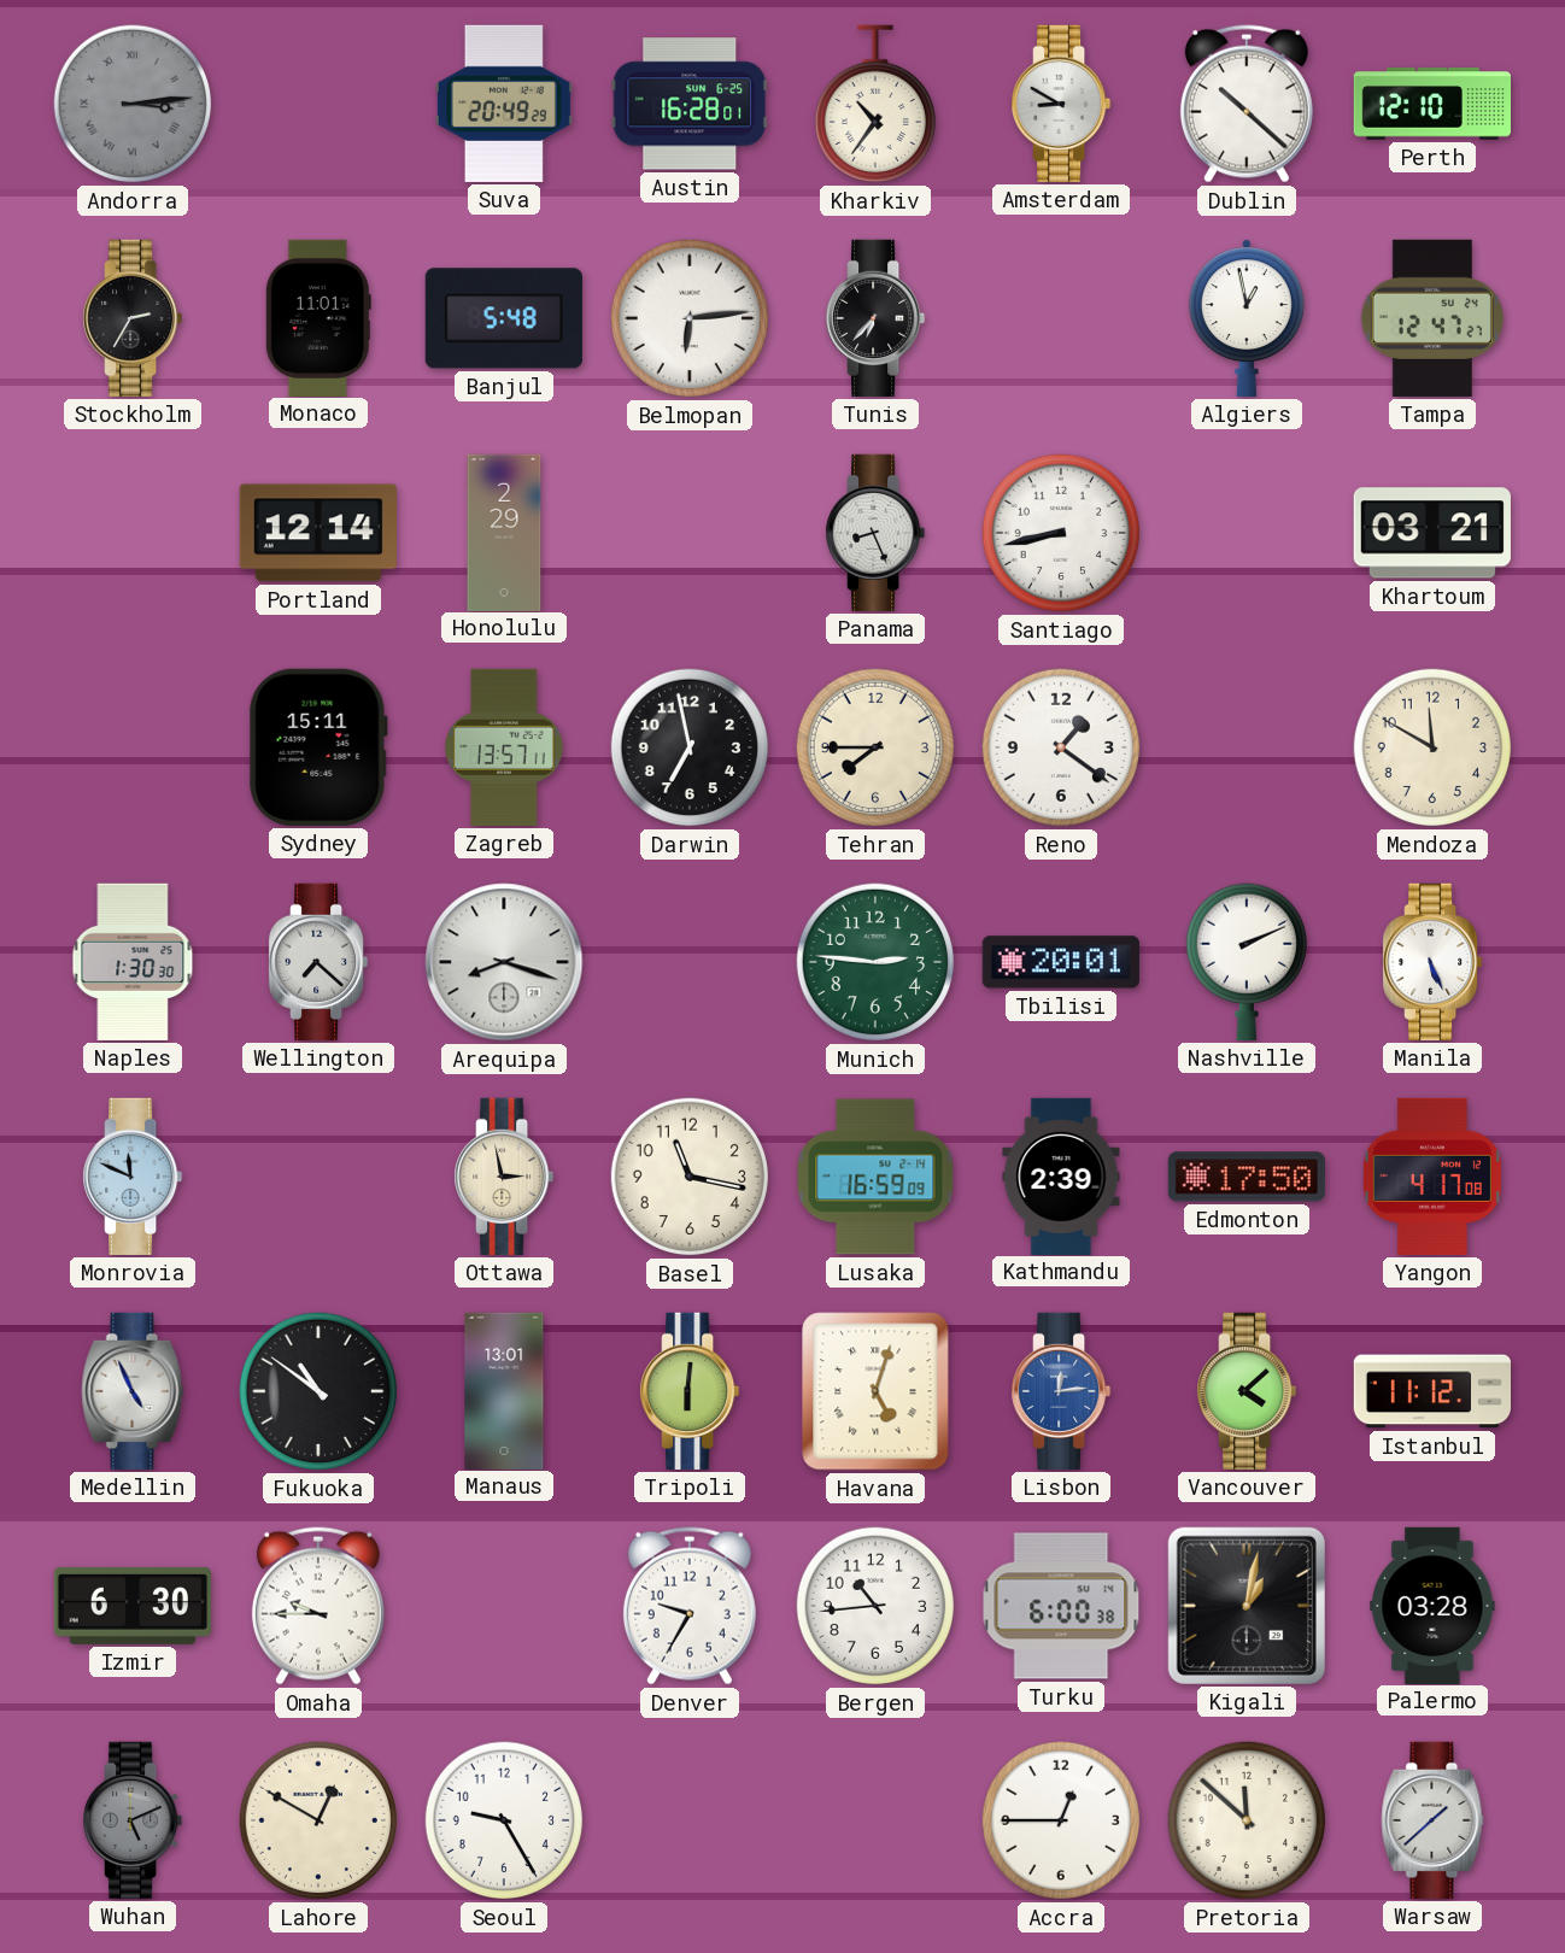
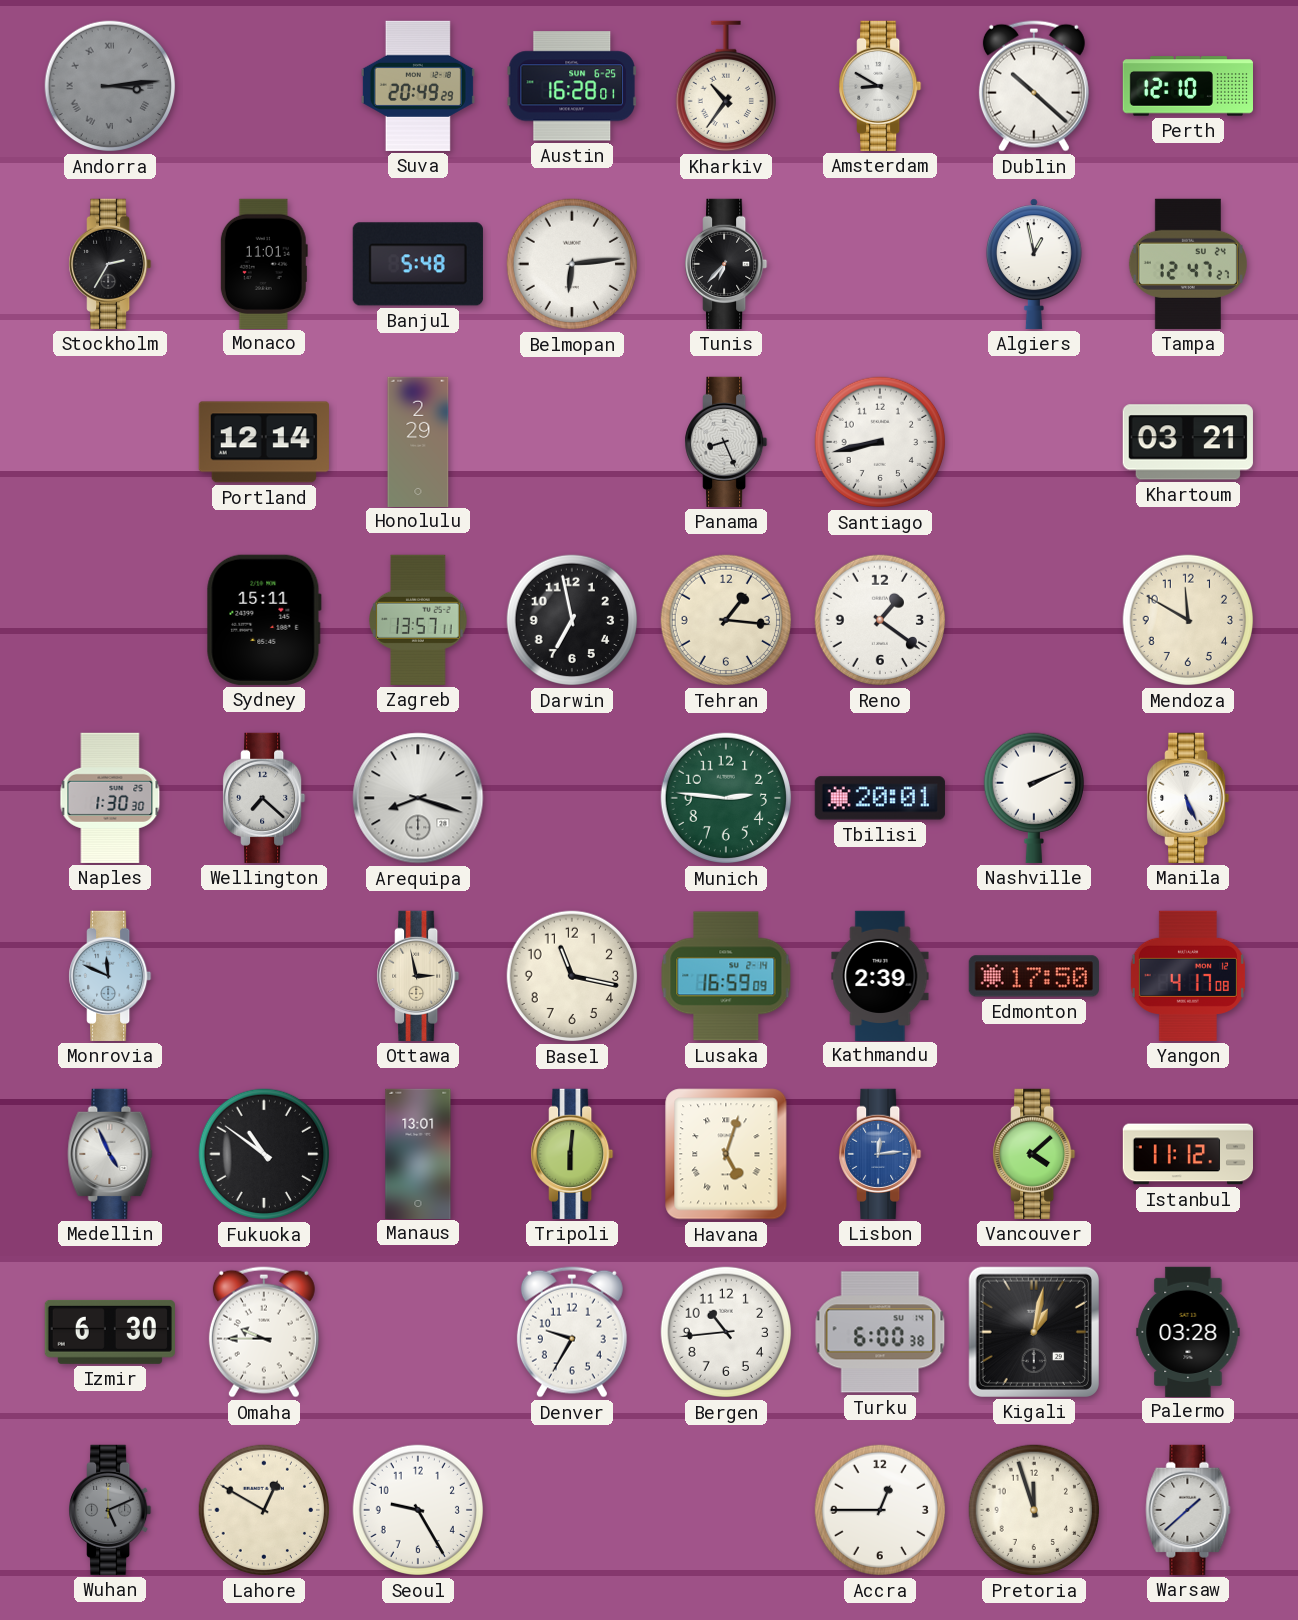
Tehran: 7:45 -> 1:16
Pretoria: 11:52 -> 11:57
